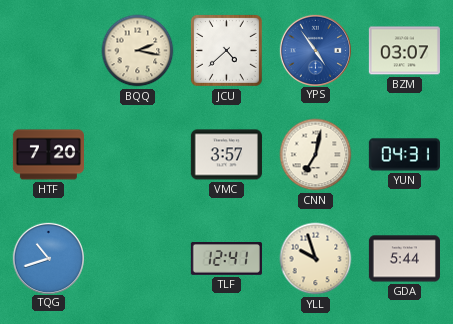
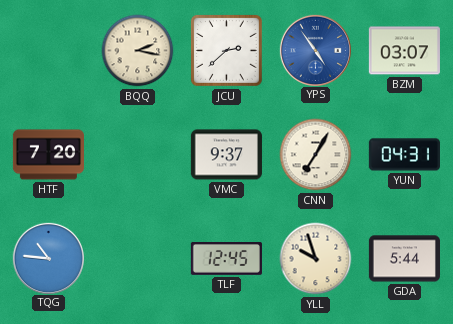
JCU: 4:38 -> 2:38
VMC: 3:57 -> 9:37
CNN: 7:02 -> 7:05
TQG: 10:42 -> 10:46
TLF: 12:41 -> 12:45
